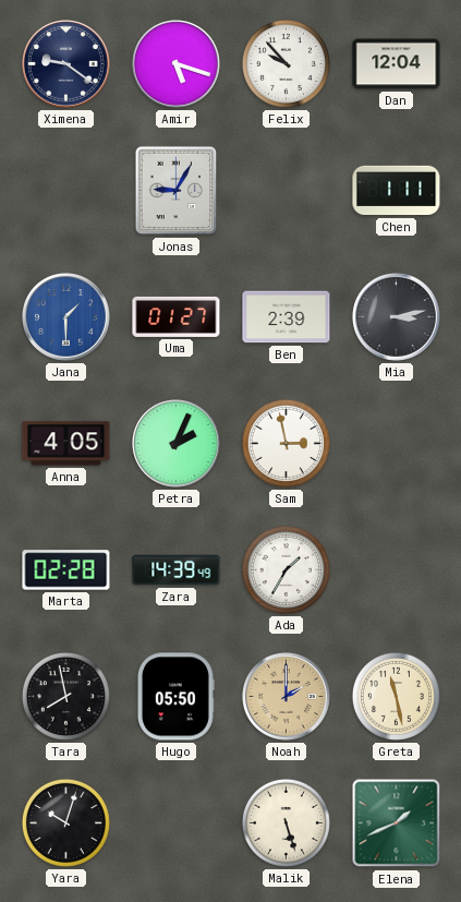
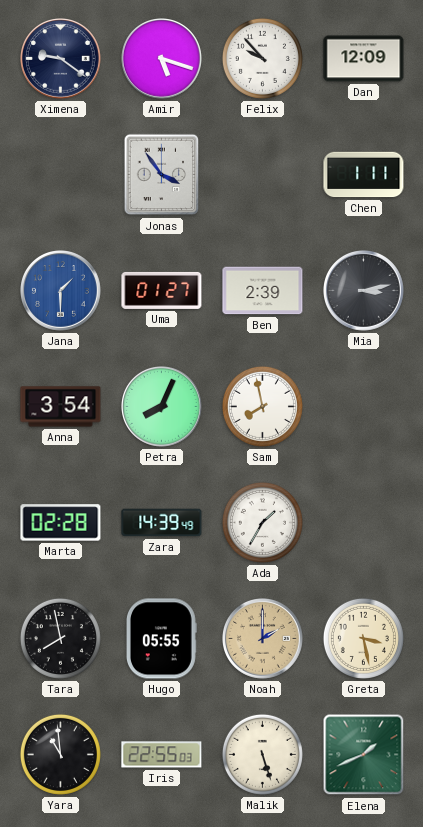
Dan: 12:04 -> 12:09
Jonas: 9:05 -> 3:54
Anna: 4:05 -> 3:54
Petra: 2:04 -> 8:04
Sam: 2:58 -> 7:58
Hugo: 05:50 -> 05:55
Greta: 11:28 -> 3:28
Yara: 10:03 -> 10:59
Iris: none -> 22:55
